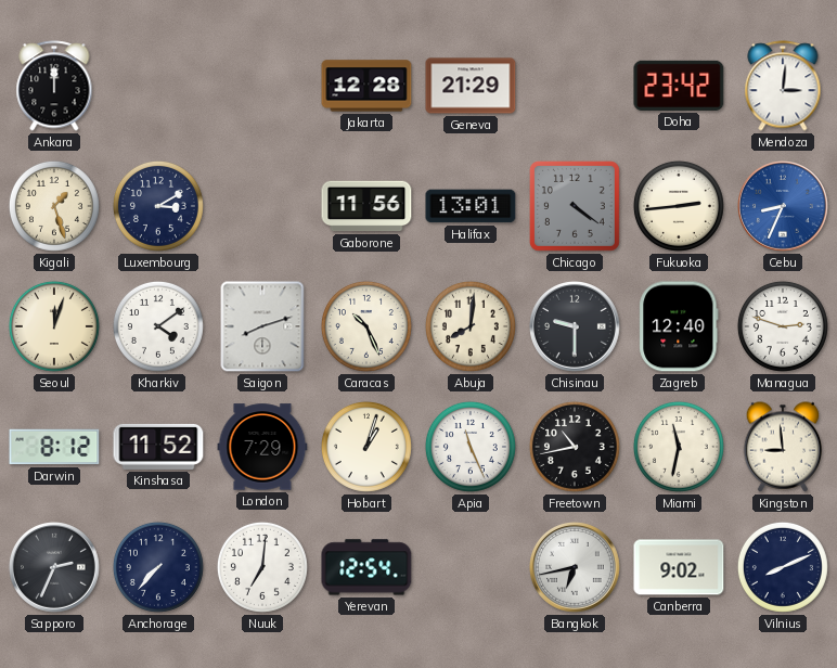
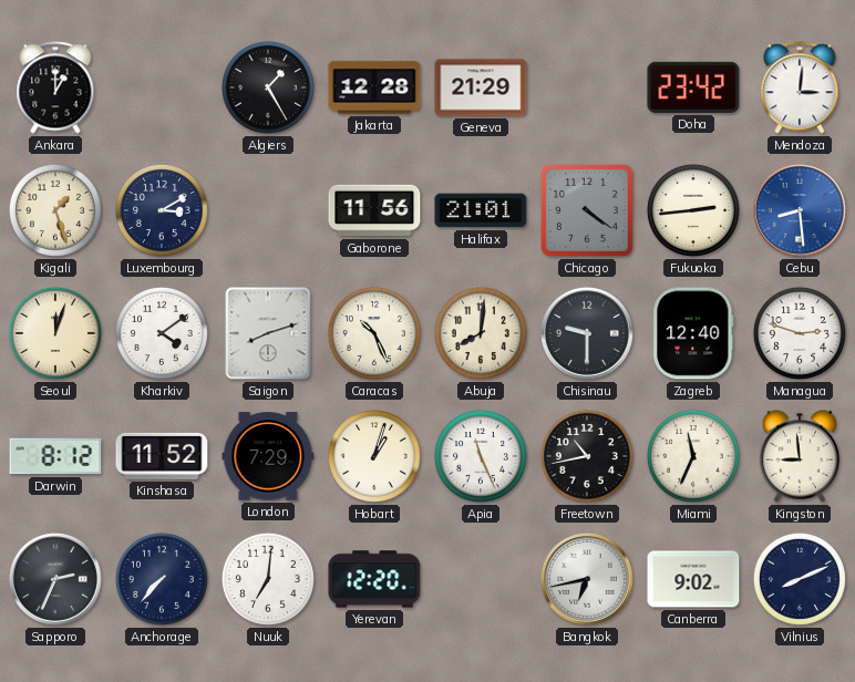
Ankara: 12:00 -> 1:00
Algiers: none -> 1:25
Halifax: 13:01 -> 21:01
Cebu: 8:34 -> 8:29
Miami: 11:32 -> 11:34
Yerevan: 12:54 -> 12:20
